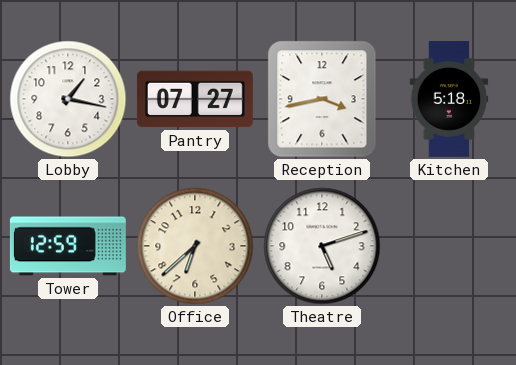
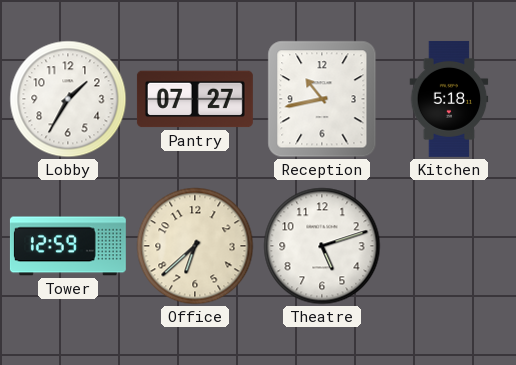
Lobby: 1:17 -> 1:35
Reception: 3:43 -> 10:43
